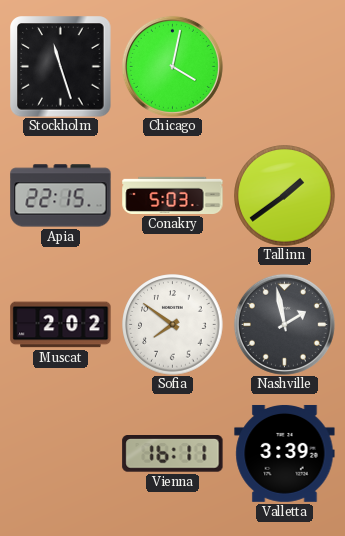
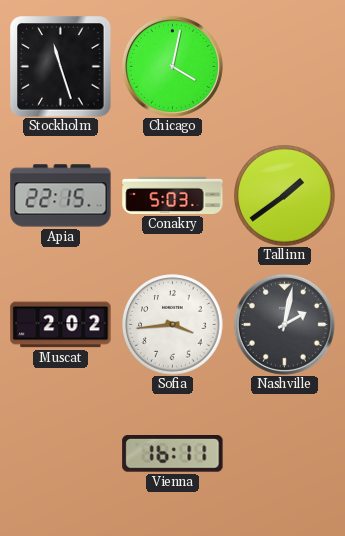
Sofia: 7:51 -> 3:44
Nashville: 1:58 -> 2:02
Valletta: 3:39 -> none
